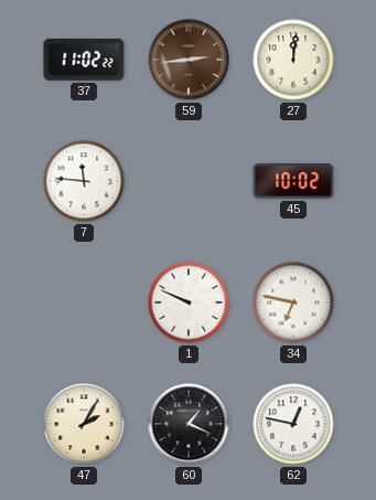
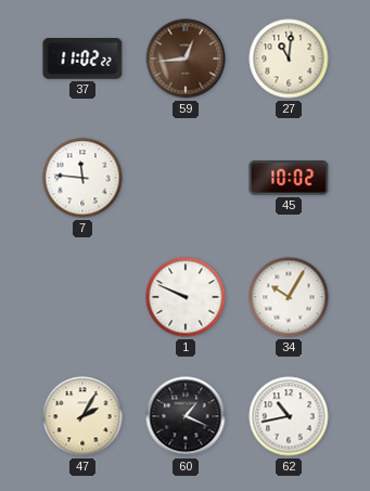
59: 2:44 -> 12:44
27: 12:01 -> 11:01
34: 6:47 -> 10:05
62: 12:47 -> 10:43
